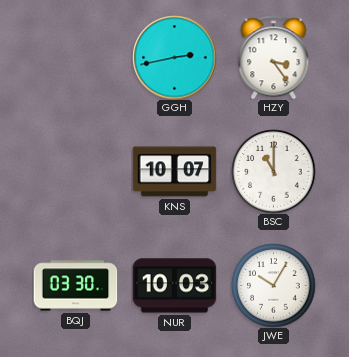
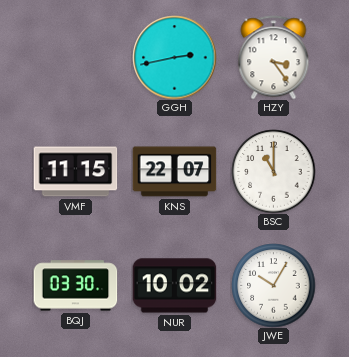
VMF: none -> 11:15
KNS: 10:07 -> 22:07
NUR: 10:03 -> 10:02
